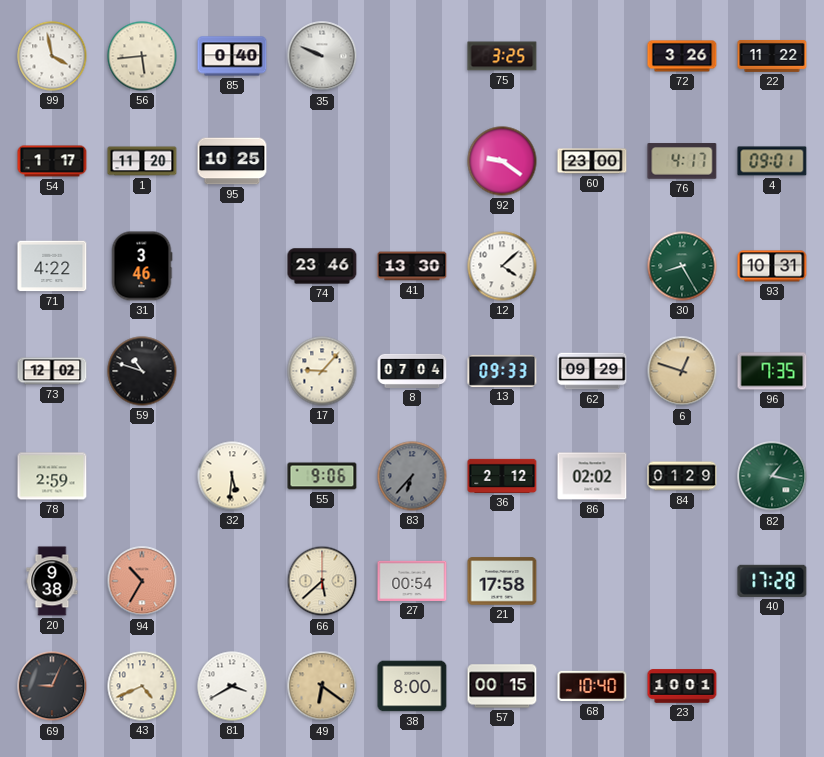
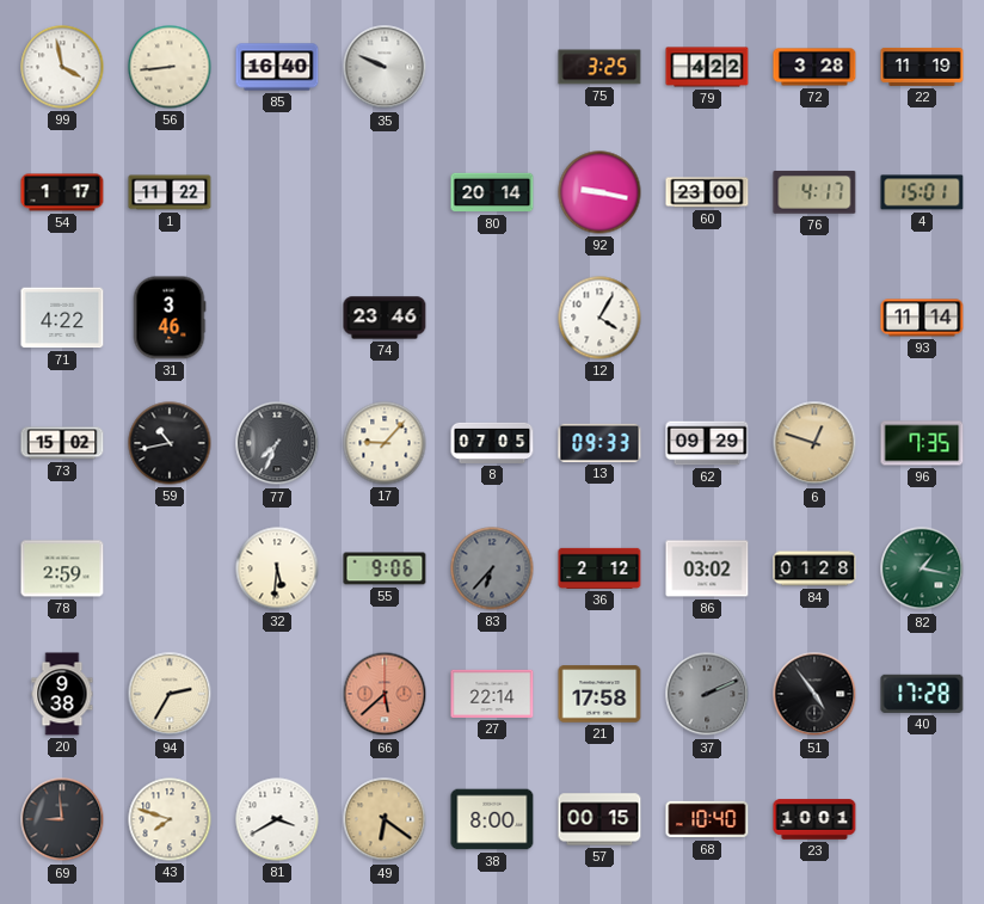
56: 5:44 -> 8:44
85: 0:40 -> 16:40
79: none -> 4:22
72: 3:26 -> 3:28
22: 11:22 -> 11:19
1: 11:20 -> 11:22
95: 10:25 -> none
80: none -> 20:14
92: 9:21 -> 9:17
4: 09:01 -> 15:01
41: 13:30 -> none
12: 4:08 -> 4:05
30: 8:25 -> none
93: 10:31 -> 11:14
73: 12:02 -> 15:02
59: 10:48 -> 10:43
77: none -> 7:34
8: 07:04 -> 07:05
86: 02:02 -> 03:02
84: 01:29 -> 01:28
94: 10:35 -> 2:35
94 dial: salmon -> cream
66 dial: cream -> salmon
27: 00:54 -> 22:14
37: none -> 2:11
51: none -> 4:54
69: 9:04 -> 8:59
43: 4:41 -> 7:48
